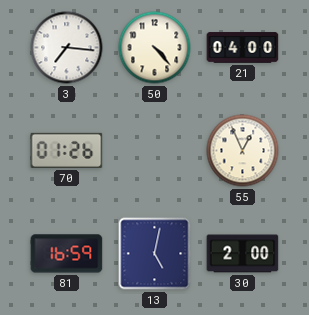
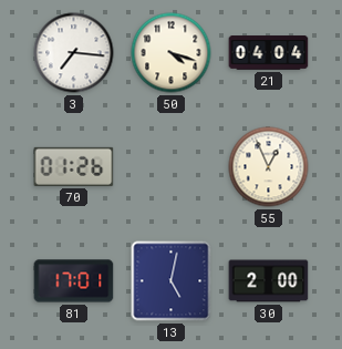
50: 4:23 -> 4:18
21: 04:00 -> 04:04
81: 16:59 -> 17:01
